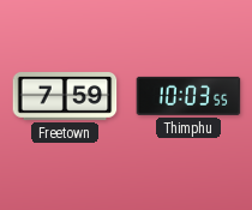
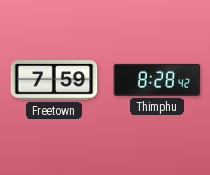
Thimphu: 10:03 -> 8:28
